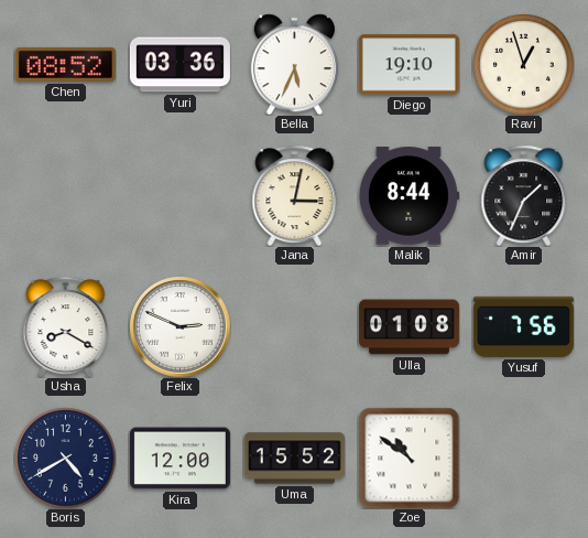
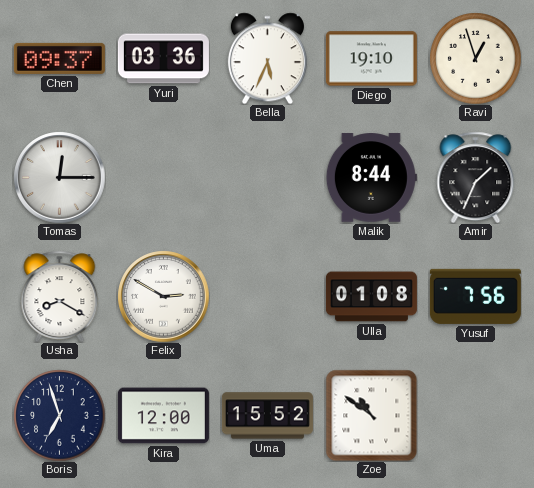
Chen: 08:52 -> 09:37
Tomas: none -> 12:15
Jana: 3:02 -> none
Felix: 2:49 -> 2:50
Boris: 4:40 -> 6:57
